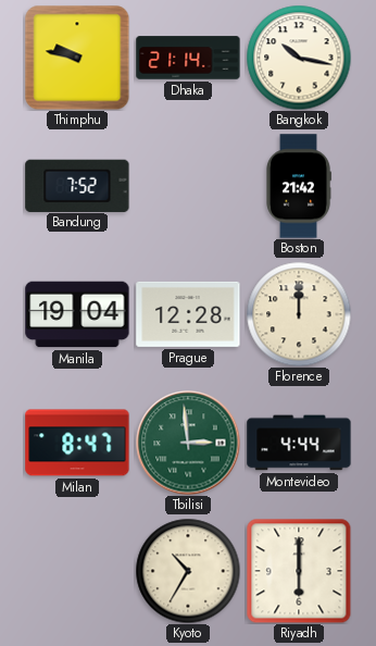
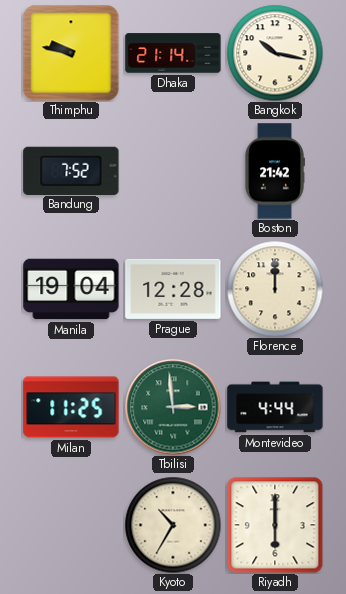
Milan: 8:47 -> 11:25
